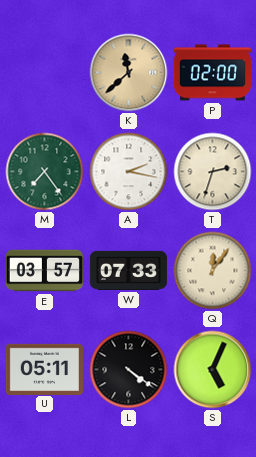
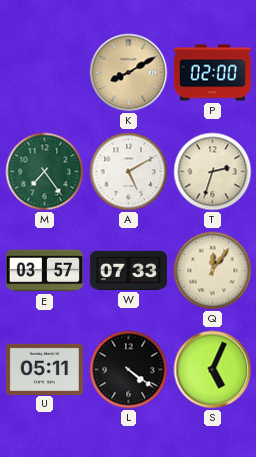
K: 11:38 -> 8:10
A: 2:17 -> 5:10
